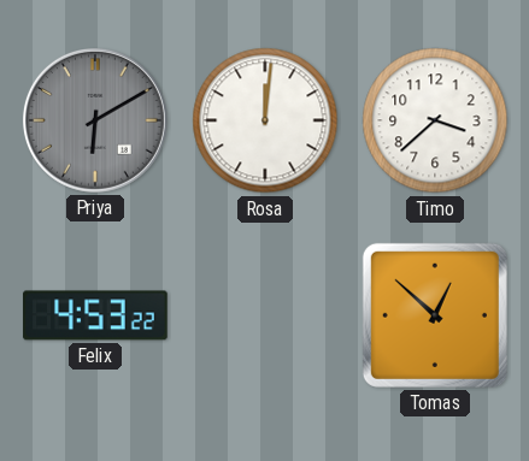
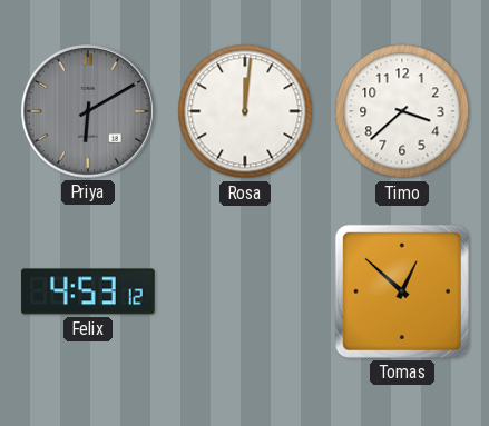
Felix: 4:53:22 -> 4:53:12
